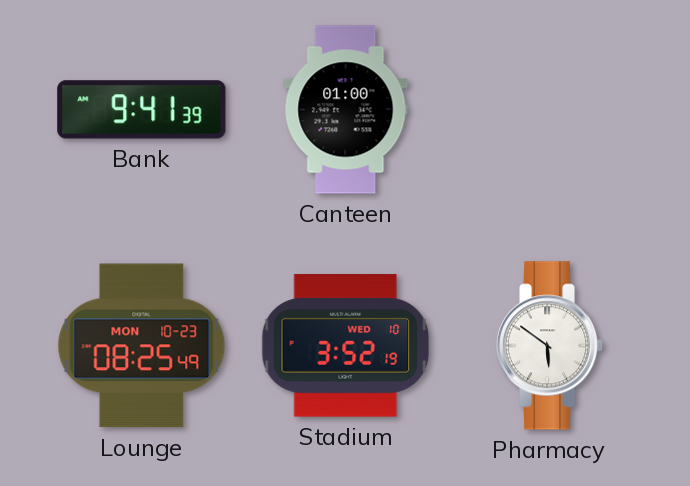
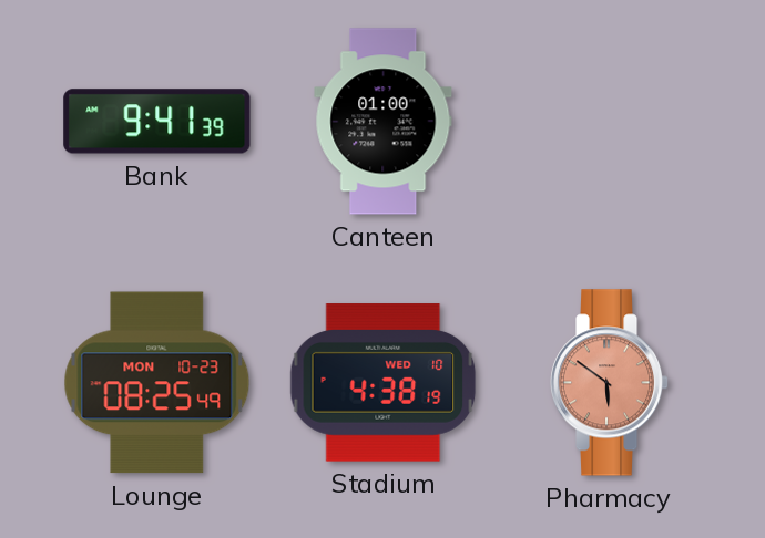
Stadium: 3:52 -> 4:38
Pharmacy dial: white -> salmon
